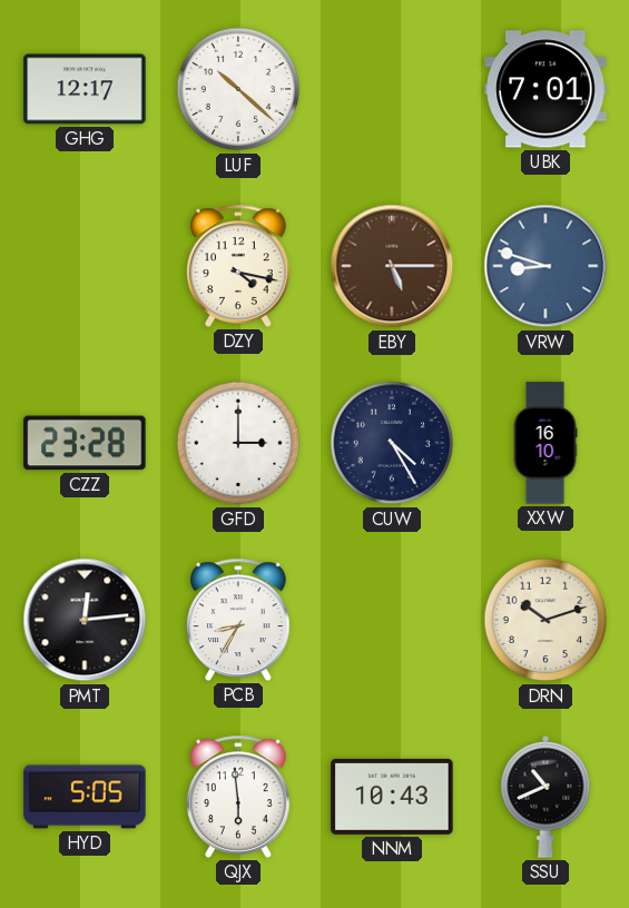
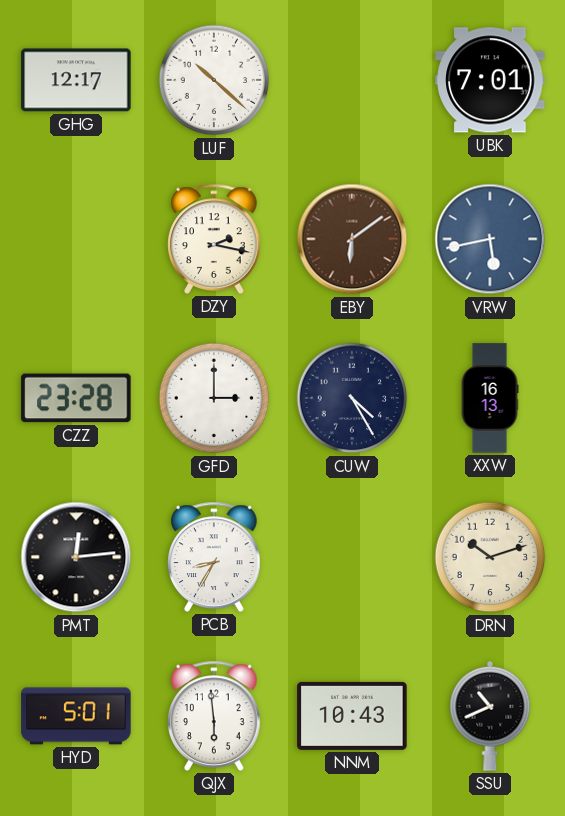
DZY: 4:17 -> 2:17
EBY: 5:15 -> 6:09
VRW: 8:48 -> 5:43
XXW: 16:10 -> 16:13
HYD: 5:05 -> 5:01
